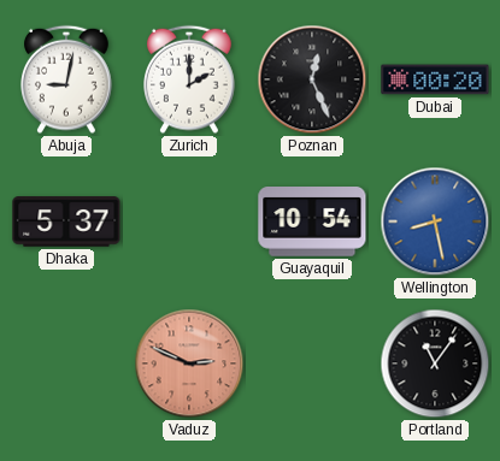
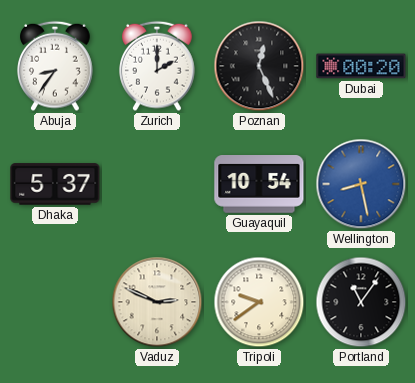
Abuja: 9:02 -> 8:36
Vaduz dial: salmon -> cream
Tripoli: none -> 9:39
